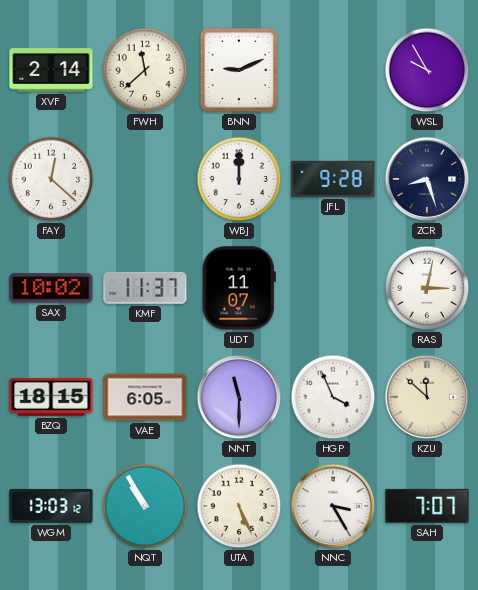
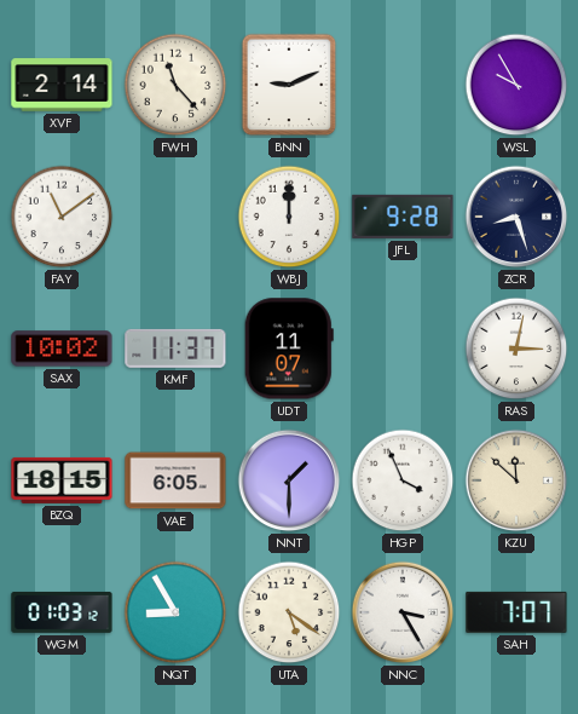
FWH: 11:38 -> 11:23
FAY: 12:22 -> 11:09
NNT: 11:30 -> 1:30
WGM: 13:03 -> 01:03
NQT: 10:55 -> 8:55
UTA: 5:26 -> 5:21
